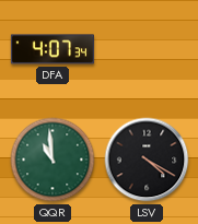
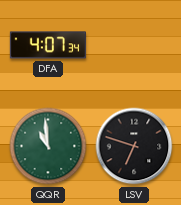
LSV: 4:20 -> 6:48
